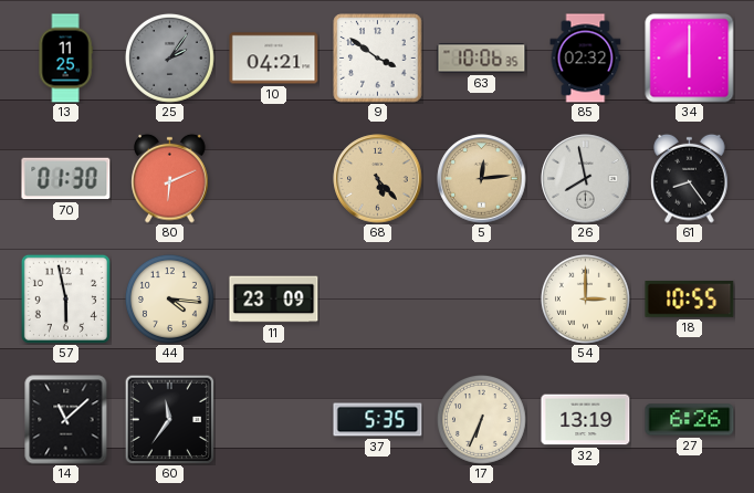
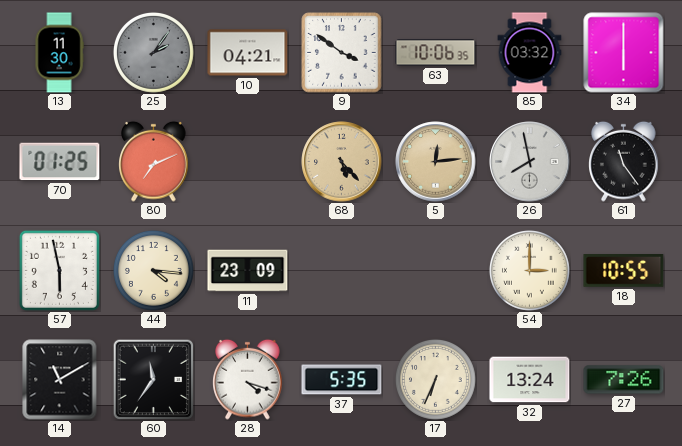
13: 11:25 -> 11:30
85: 02:32 -> 03:32
70: 01:30 -> 01:25
80: 6:11 -> 7:11
61: 8:24 -> 11:24
14: 11:08 -> 11:10
28: none -> 4:18
32: 13:19 -> 13:24
27: 6:26 -> 7:26
